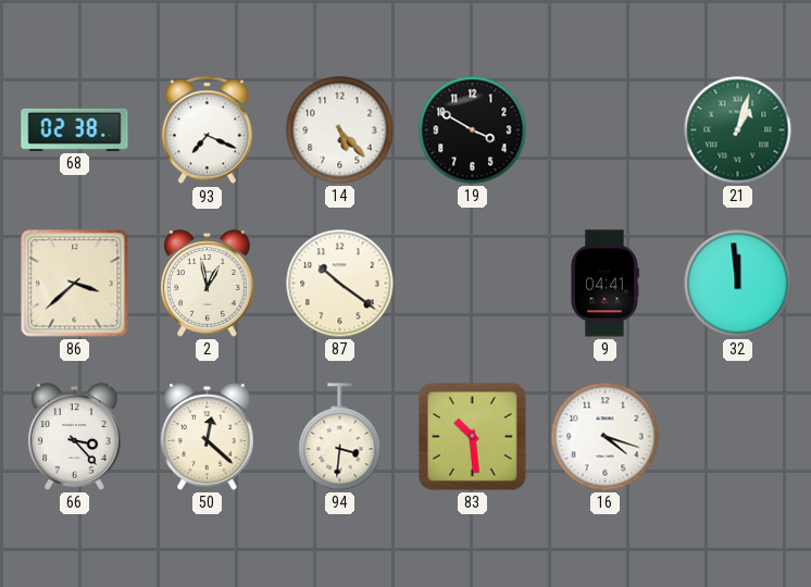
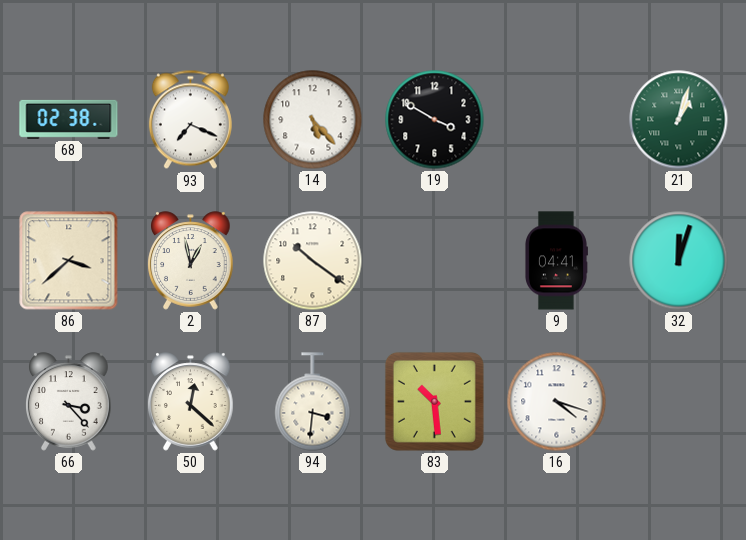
32: 11:59 -> 12:03
